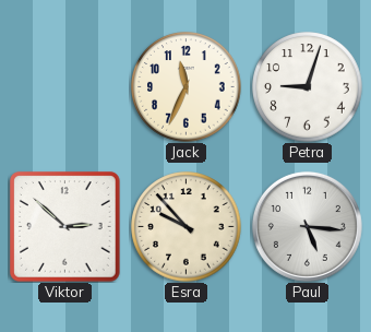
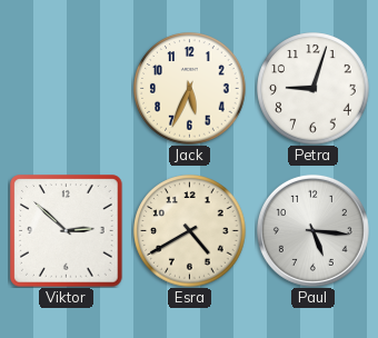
Jack: 11:34 -> 5:34
Esra: 9:53 -> 4:40
